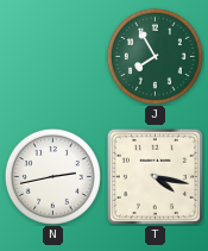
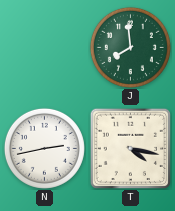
J: 7:55 -> 7:59
